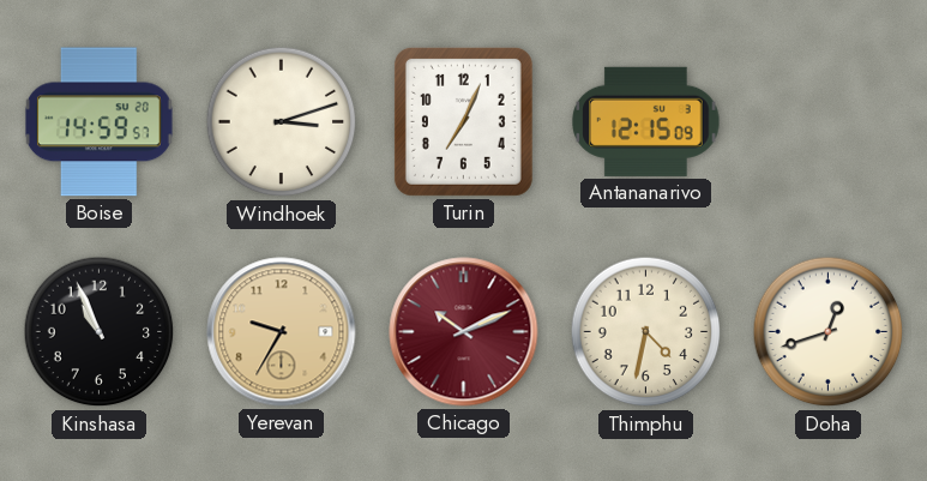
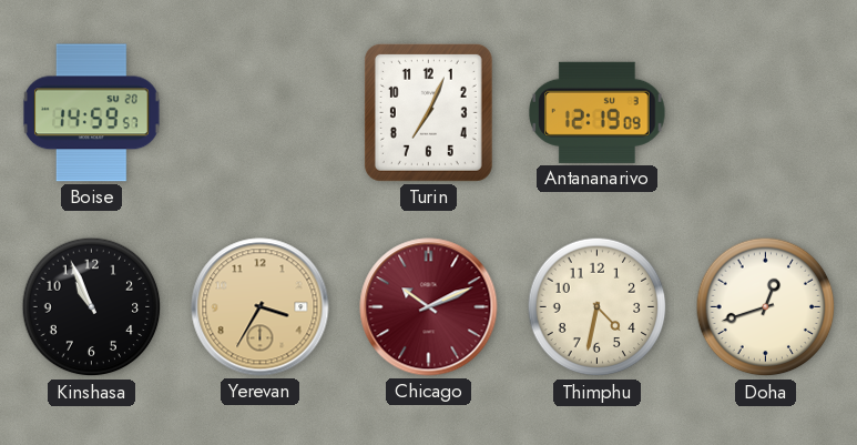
Windhoek: 3:12 -> none
Antananarivo: 12:15 -> 12:19
Yerevan: 9:35 -> 3:35
